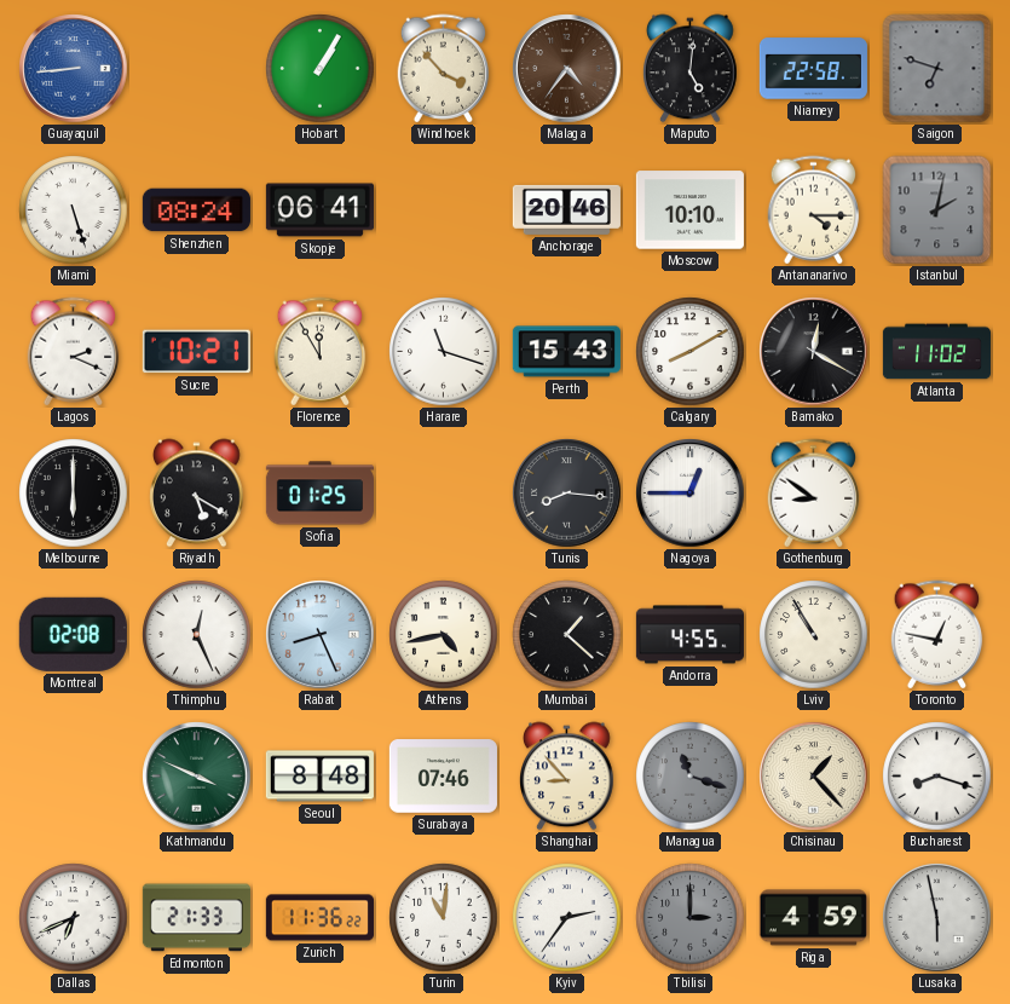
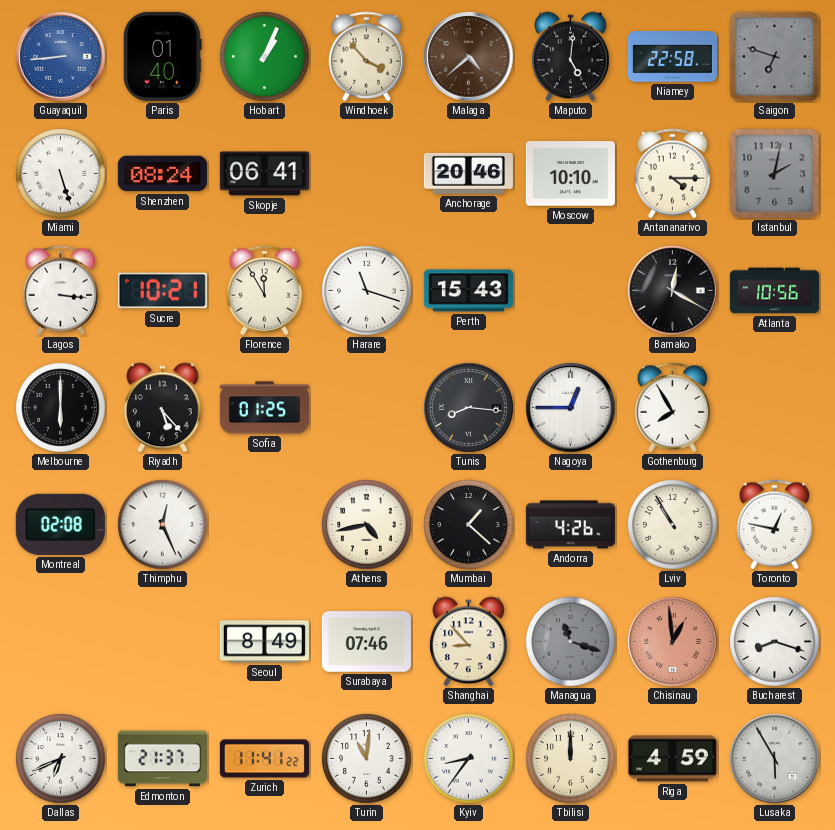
Paris: none -> 01:40
Hobart: 1:05 -> 1:04
Malaga: 4:36 -> 4:38
Lagos: 2:19 -> 3:16
Calgary: 8:10 -> none
Atlanta: 11:02 -> 10:56
Riyadh: 5:20 -> 5:23
Gothenburg: 8:51 -> 7:55
Rabat: 8:26 -> none
Andorra: 4:55 -> 4:26
Kathmandu: 3:49 -> none
Seoul: 8:48 -> 8:49
Chisinau: 1:23 -> 12:59
Chisinau dial: cream -> salmon
Edmonton: 21:33 -> 21:37
Zurich: 11:36 -> 11:41
Kyiv: 2:36 -> 8:36
Tbilisi: 3:00 -> 12:00
Tbilisi dial: grey -> cream
Lusaka: 5:58 -> 5:55
